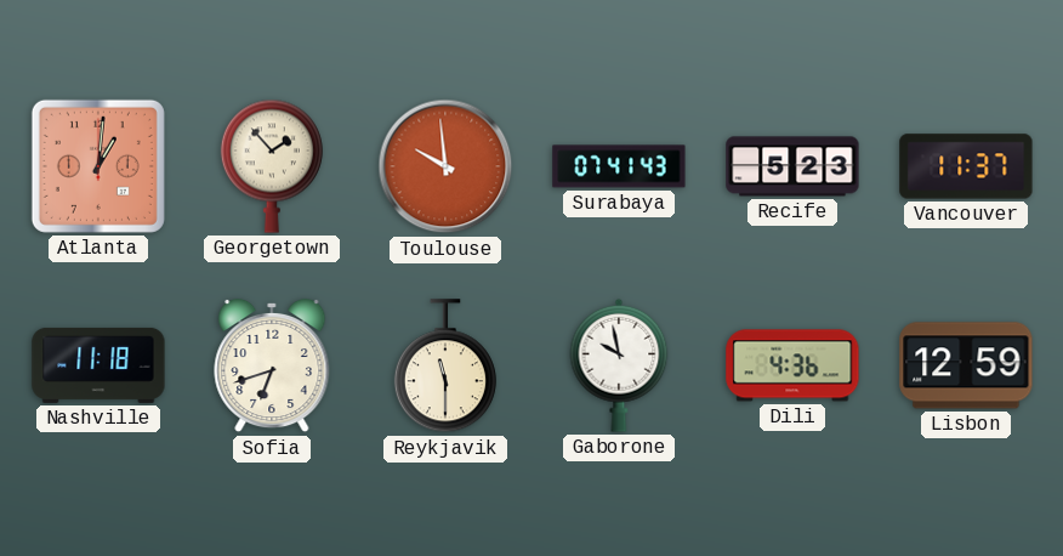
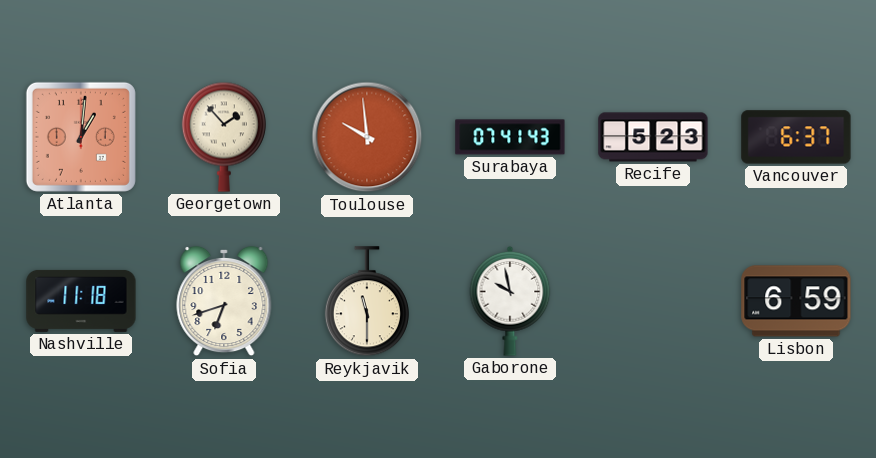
Vancouver: 11:37 -> 6:37
Dili: 4:36 -> none
Lisbon: 12:59 -> 6:59
